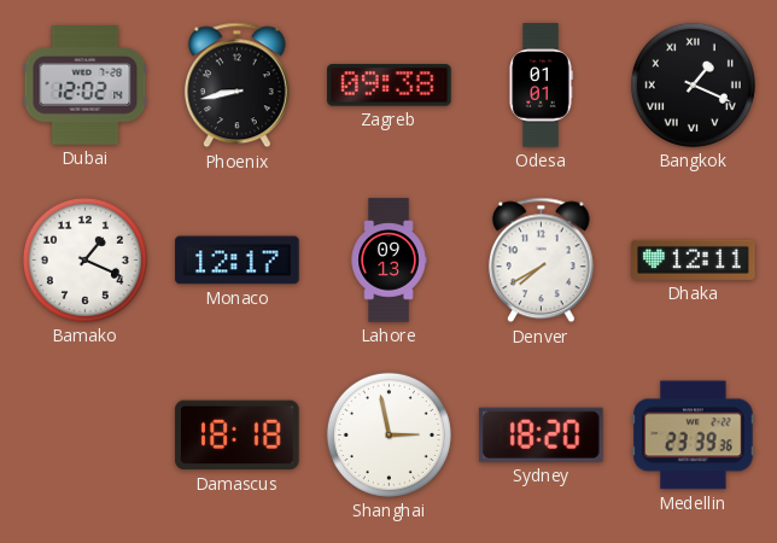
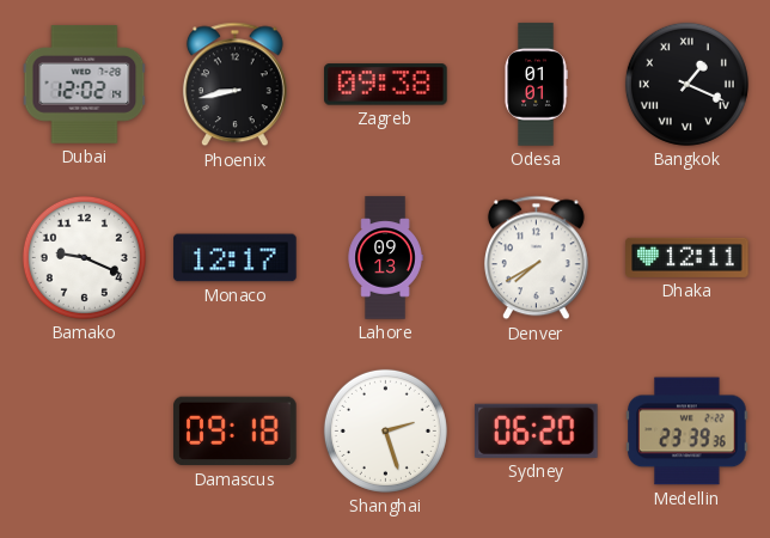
Bamako: 1:19 -> 9:19
Damascus: 18:18 -> 09:18
Shanghai: 2:58 -> 2:27
Sydney: 18:20 -> 06:20
